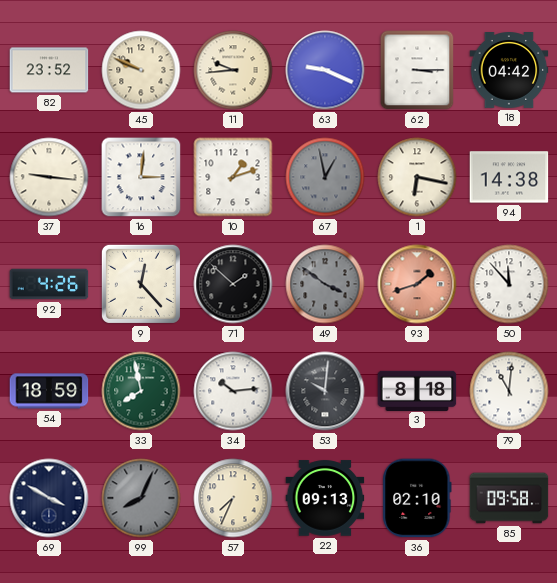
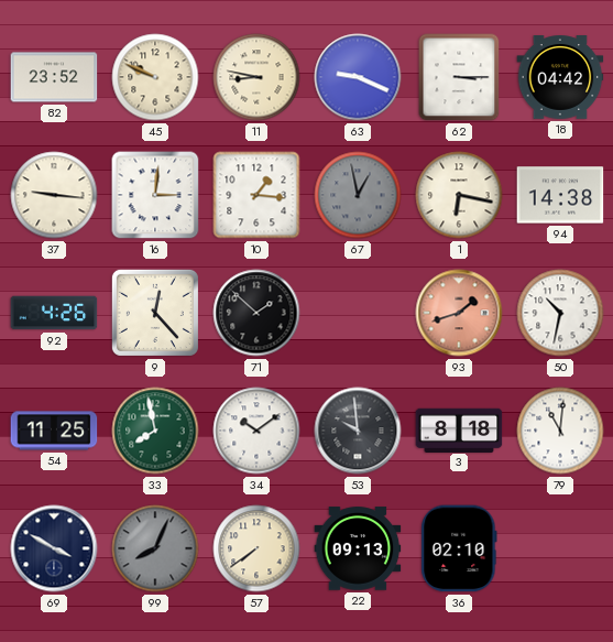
11: 9:44 -> 8:47
10: 1:12 -> 1:16
49: 3:51 -> none
50: 11:53 -> 10:32
54: 18:59 -> 11:25
34: 10:14 -> 10:09
53: 10:01 -> 9:59
57: 7:34 -> 7:39
85: 09:58 -> none
